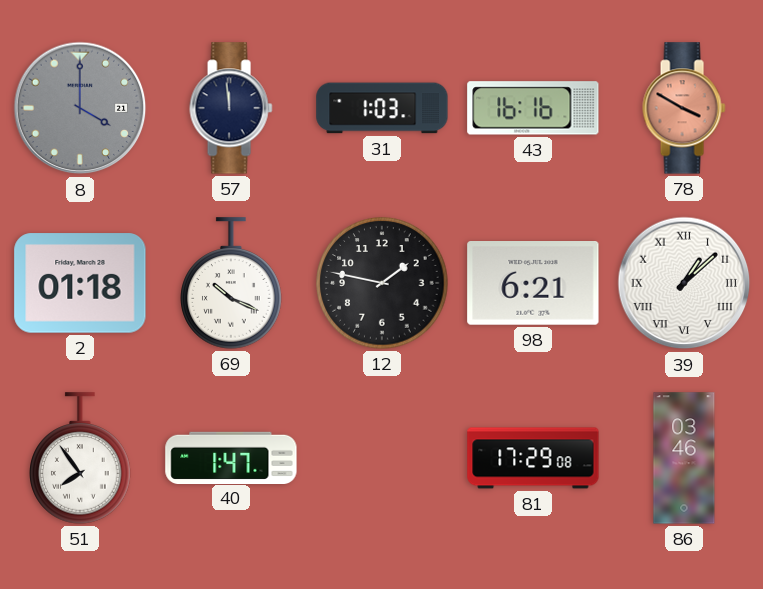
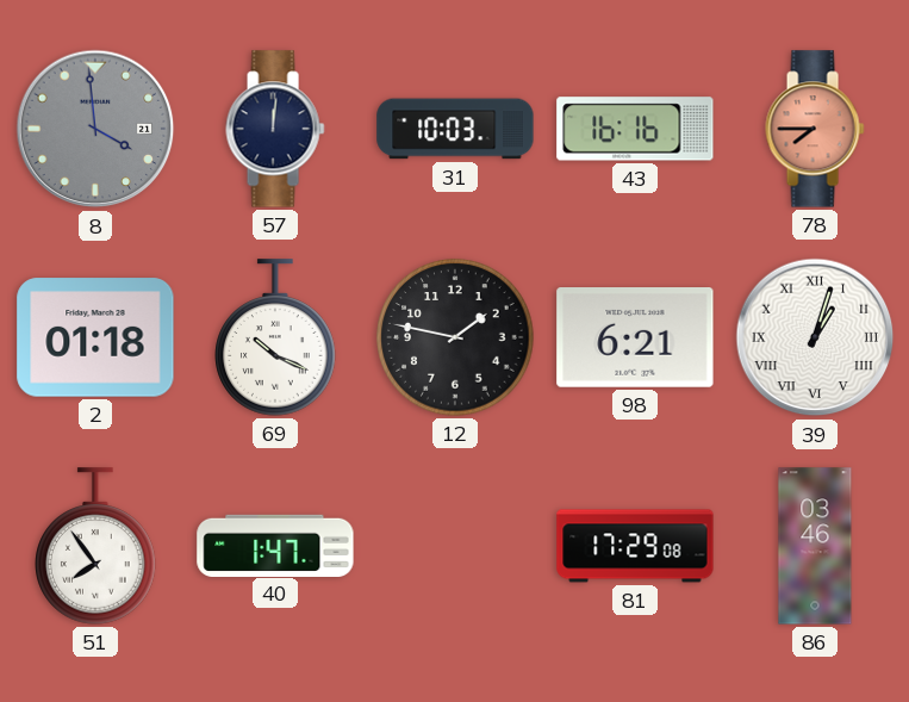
8: 4:00 -> 3:59
57: 11:59 -> 12:01
31: 1:03 -> 10:03
78: 3:50 -> 7:45
39: 1:08 -> 1:03
